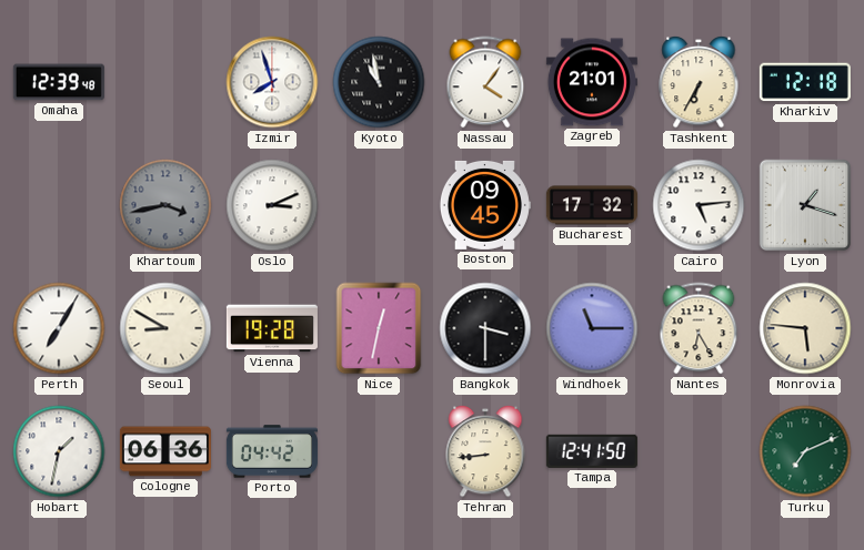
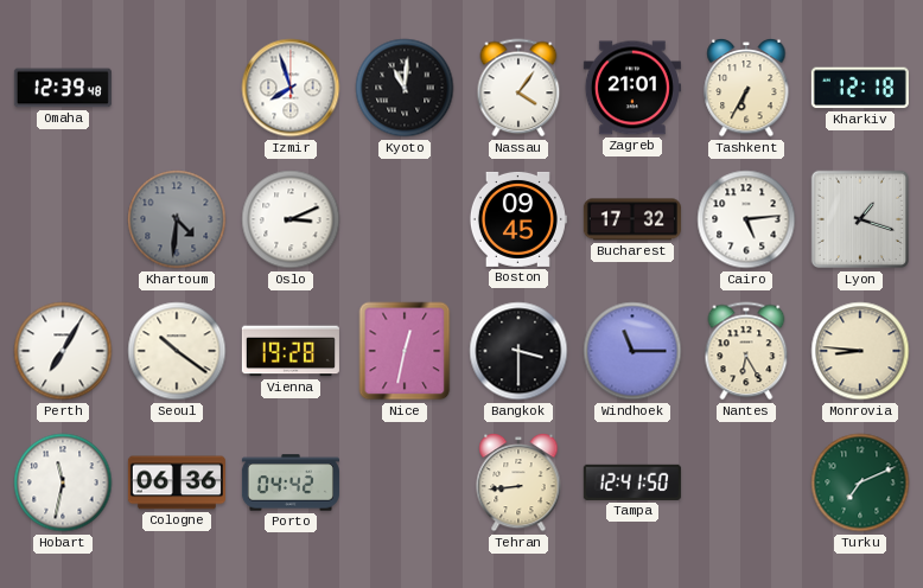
Kyoto: 10:58 -> 11:01
Khartoum: 3:43 -> 4:31
Seoul: 8:50 -> 10:21
Monrovia: 5:46 -> 8:46
Hobart: 1:32 -> 11:32
